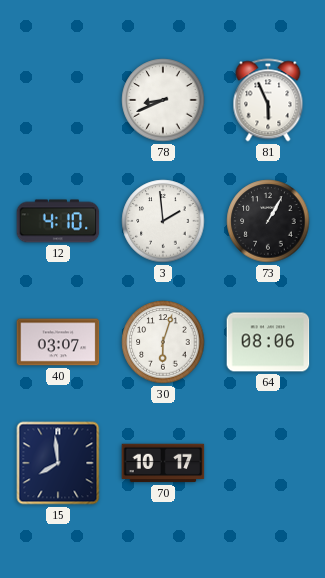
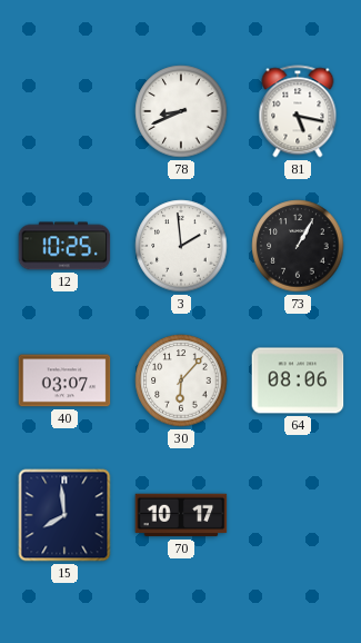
81: 5:56 -> 5:17
12: 4:10 -> 10:25
30: 6:03 -> 6:07
